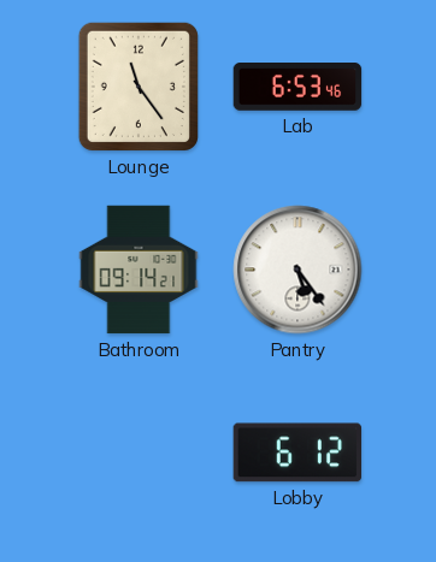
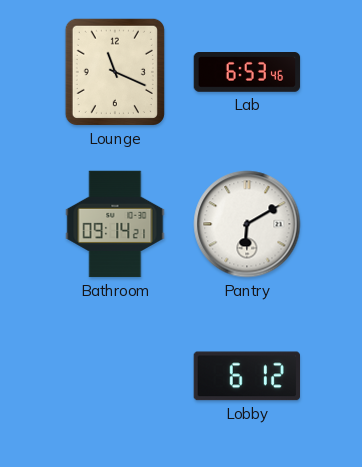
Lounge: 11:24 -> 11:19
Pantry: 5:24 -> 6:10
